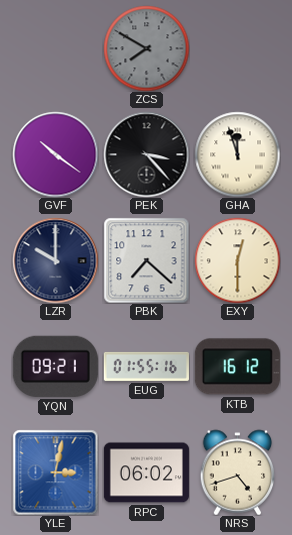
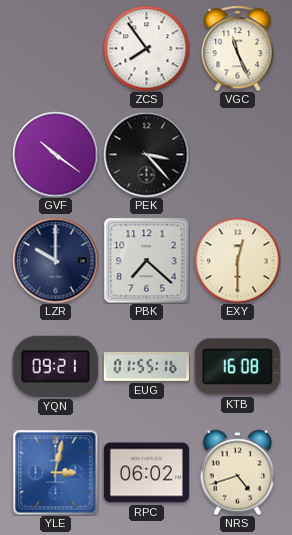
ZCS: 7:50 -> 7:54
ZCS dial: grey -> white
VGC: none -> 11:26
GHA: 11:57 -> none
KTB: 16:12 -> 16:08
